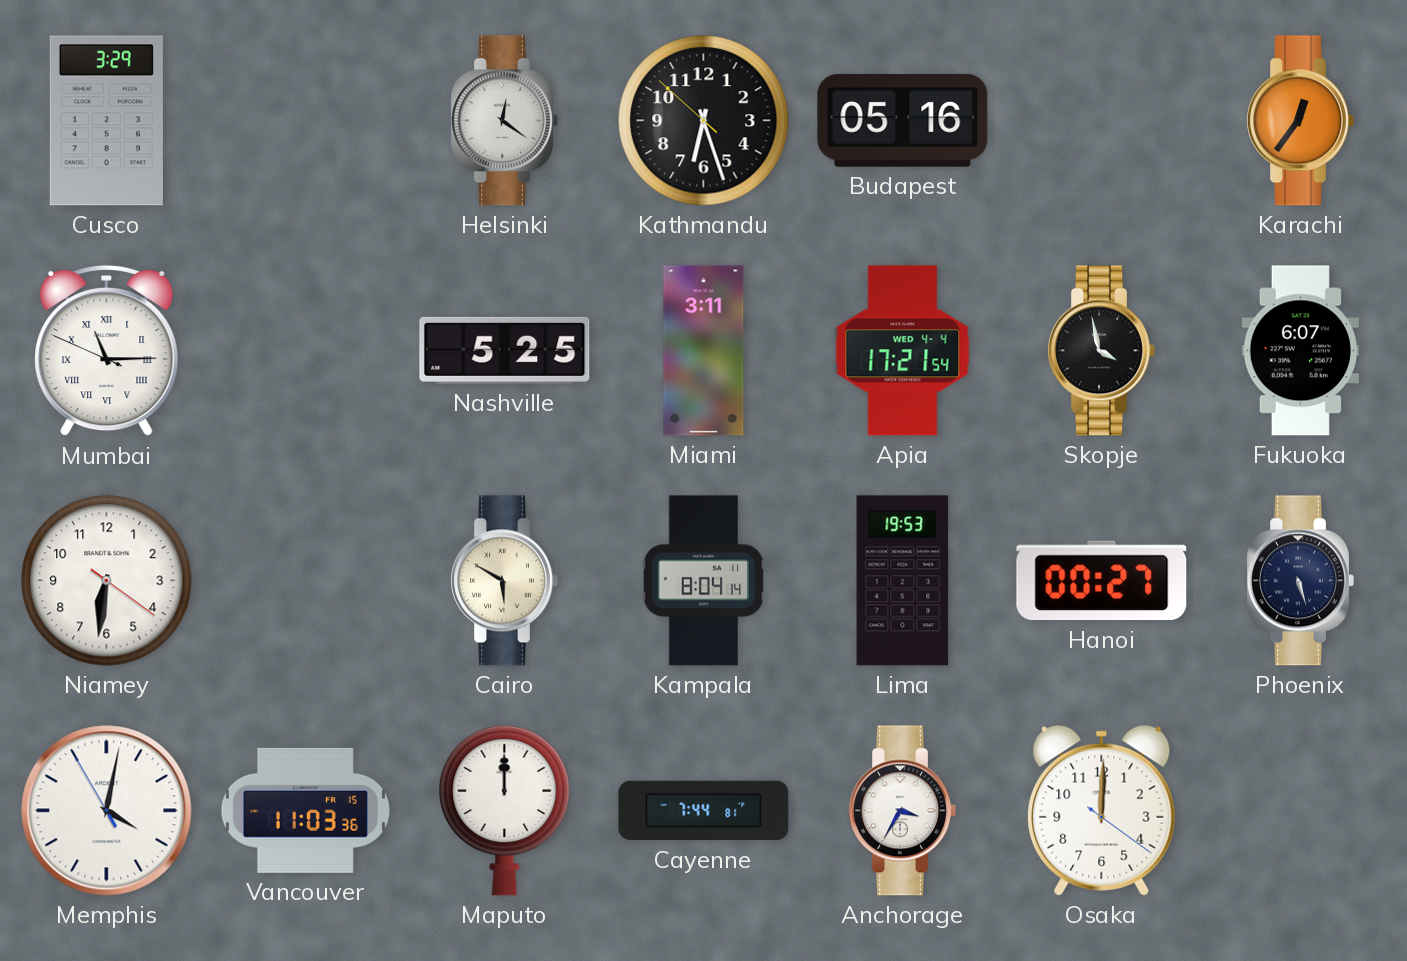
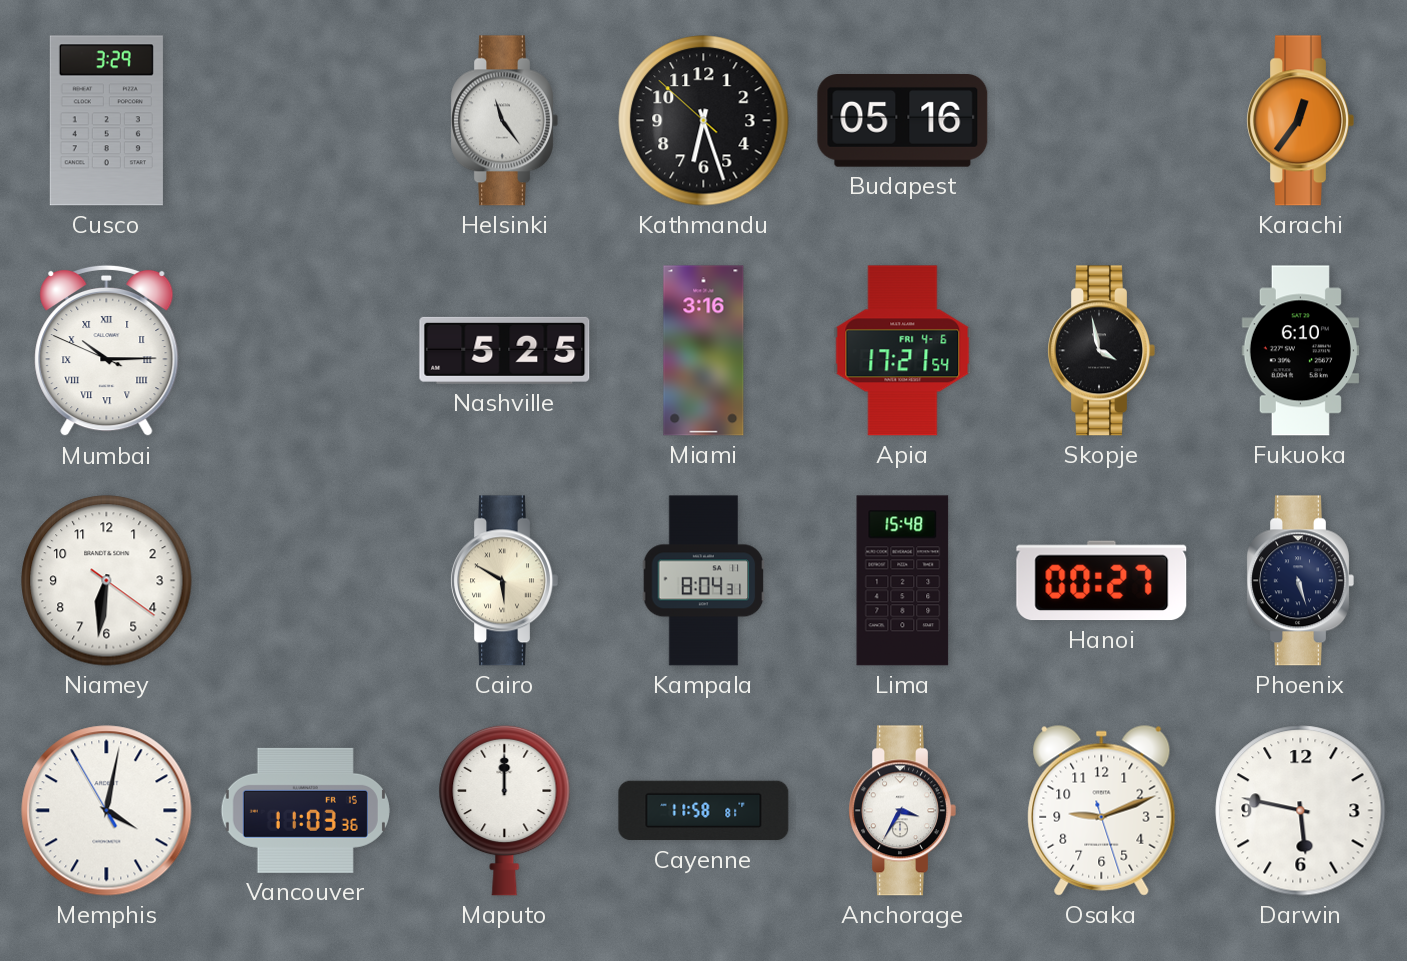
Helsinki: 12:21 -> 11:24
Mumbai: 11:14 -> 10:14
Miami: 3:11 -> 3:16
Apia date: WED 4-4 -> FRI 4-6
Fukuoka: 6:07 -> 6:10
Kampala: 8:04:14 -> 8:04:31
Lima: 19:53 -> 15:48
Cayenne: 7:44 -> 11:58
Osaka: 12:00 -> 9:11
Darwin: none -> 5:47
